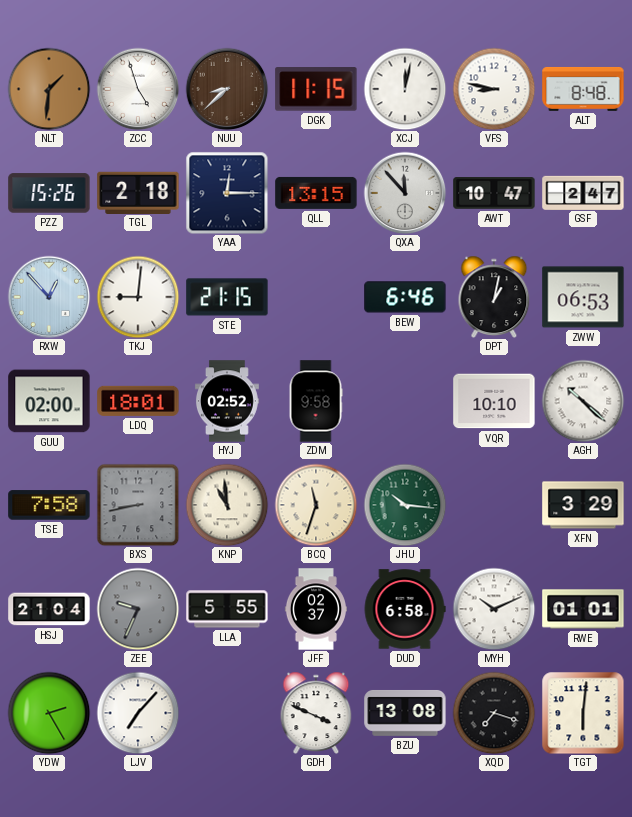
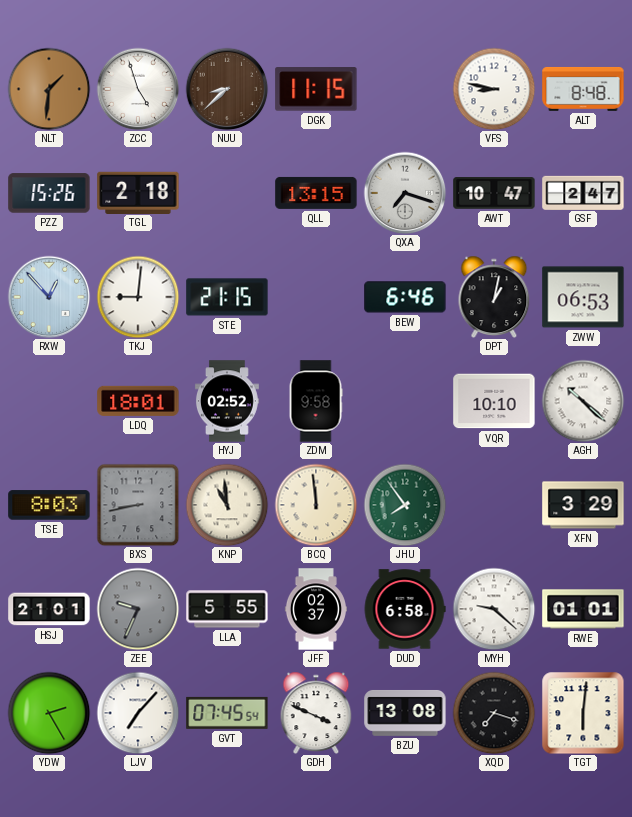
XCJ: 12:02 -> none
YAA: 12:15 -> none
QXA: 11:53 -> 7:18
GUU: 02:00 -> none
TSE: 7:58 -> 8:03
BCQ: 11:33 -> 11:59
JHU: 10:16 -> 7:54
HSJ: 21:04 -> 21:01
MYH: 10:11 -> 9:22
GVT: none -> 07:45
